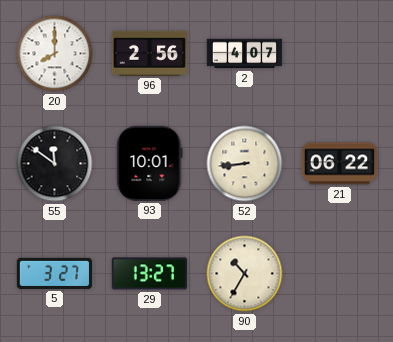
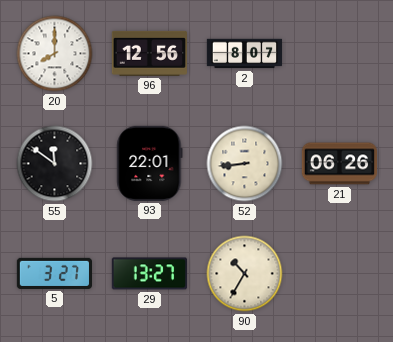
96: 2:56 -> 12:56
2: 4:07 -> 8:07
93: 10:01 -> 22:01
21: 06:22 -> 06:26
